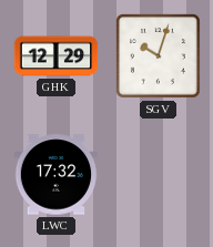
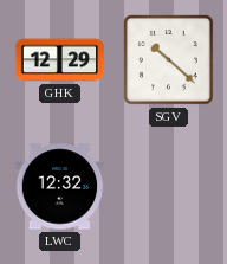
SGV: 10:03 -> 10:22
LWC: 17:32 -> 12:32
